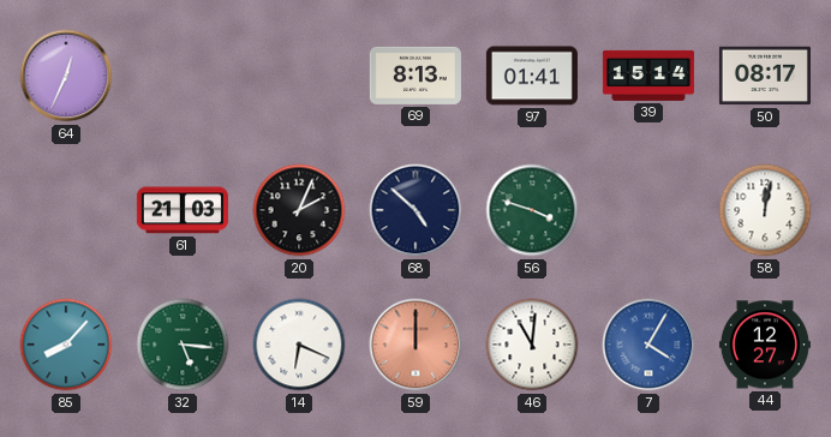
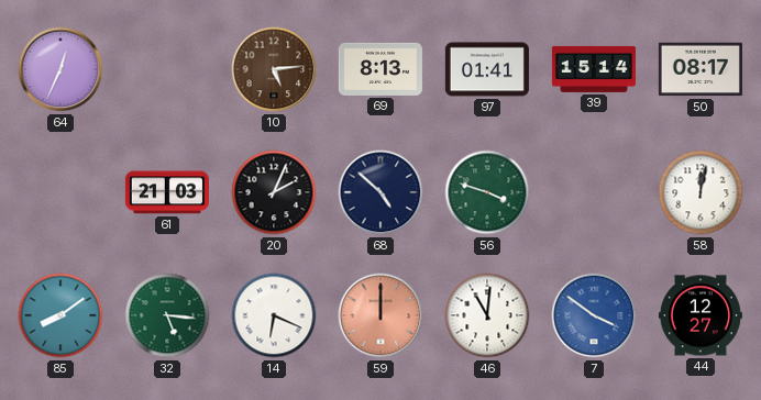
10: none -> 5:14
85: 8:07 -> 8:09
7: 4:05 -> 3:51
